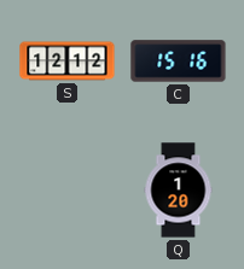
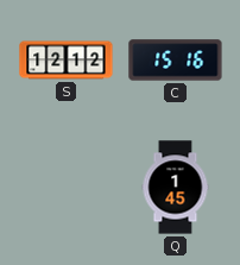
Q: 1:20 -> 1:45
